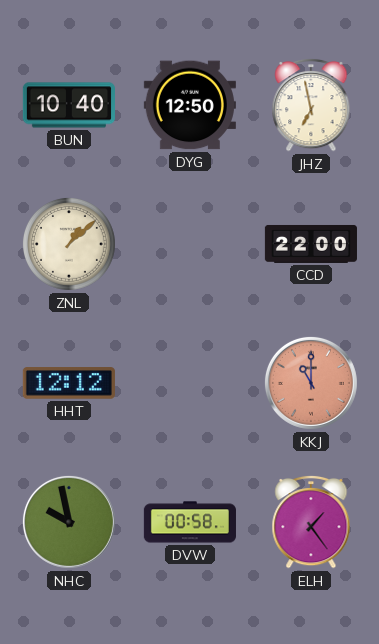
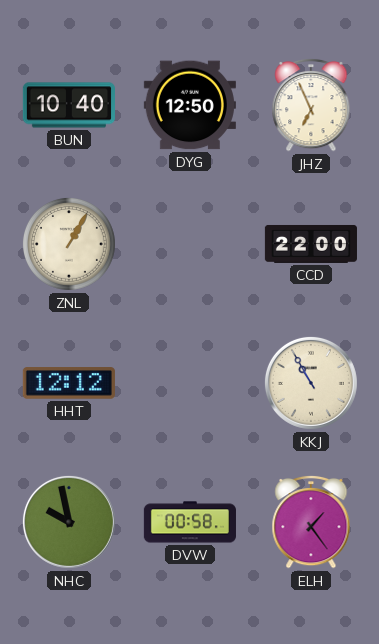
JHZ: 6:58 -> 6:56
ZNL: 1:08 -> 1:05
KKJ: 11:00 -> 10:55
KKJ dial: salmon -> cream
